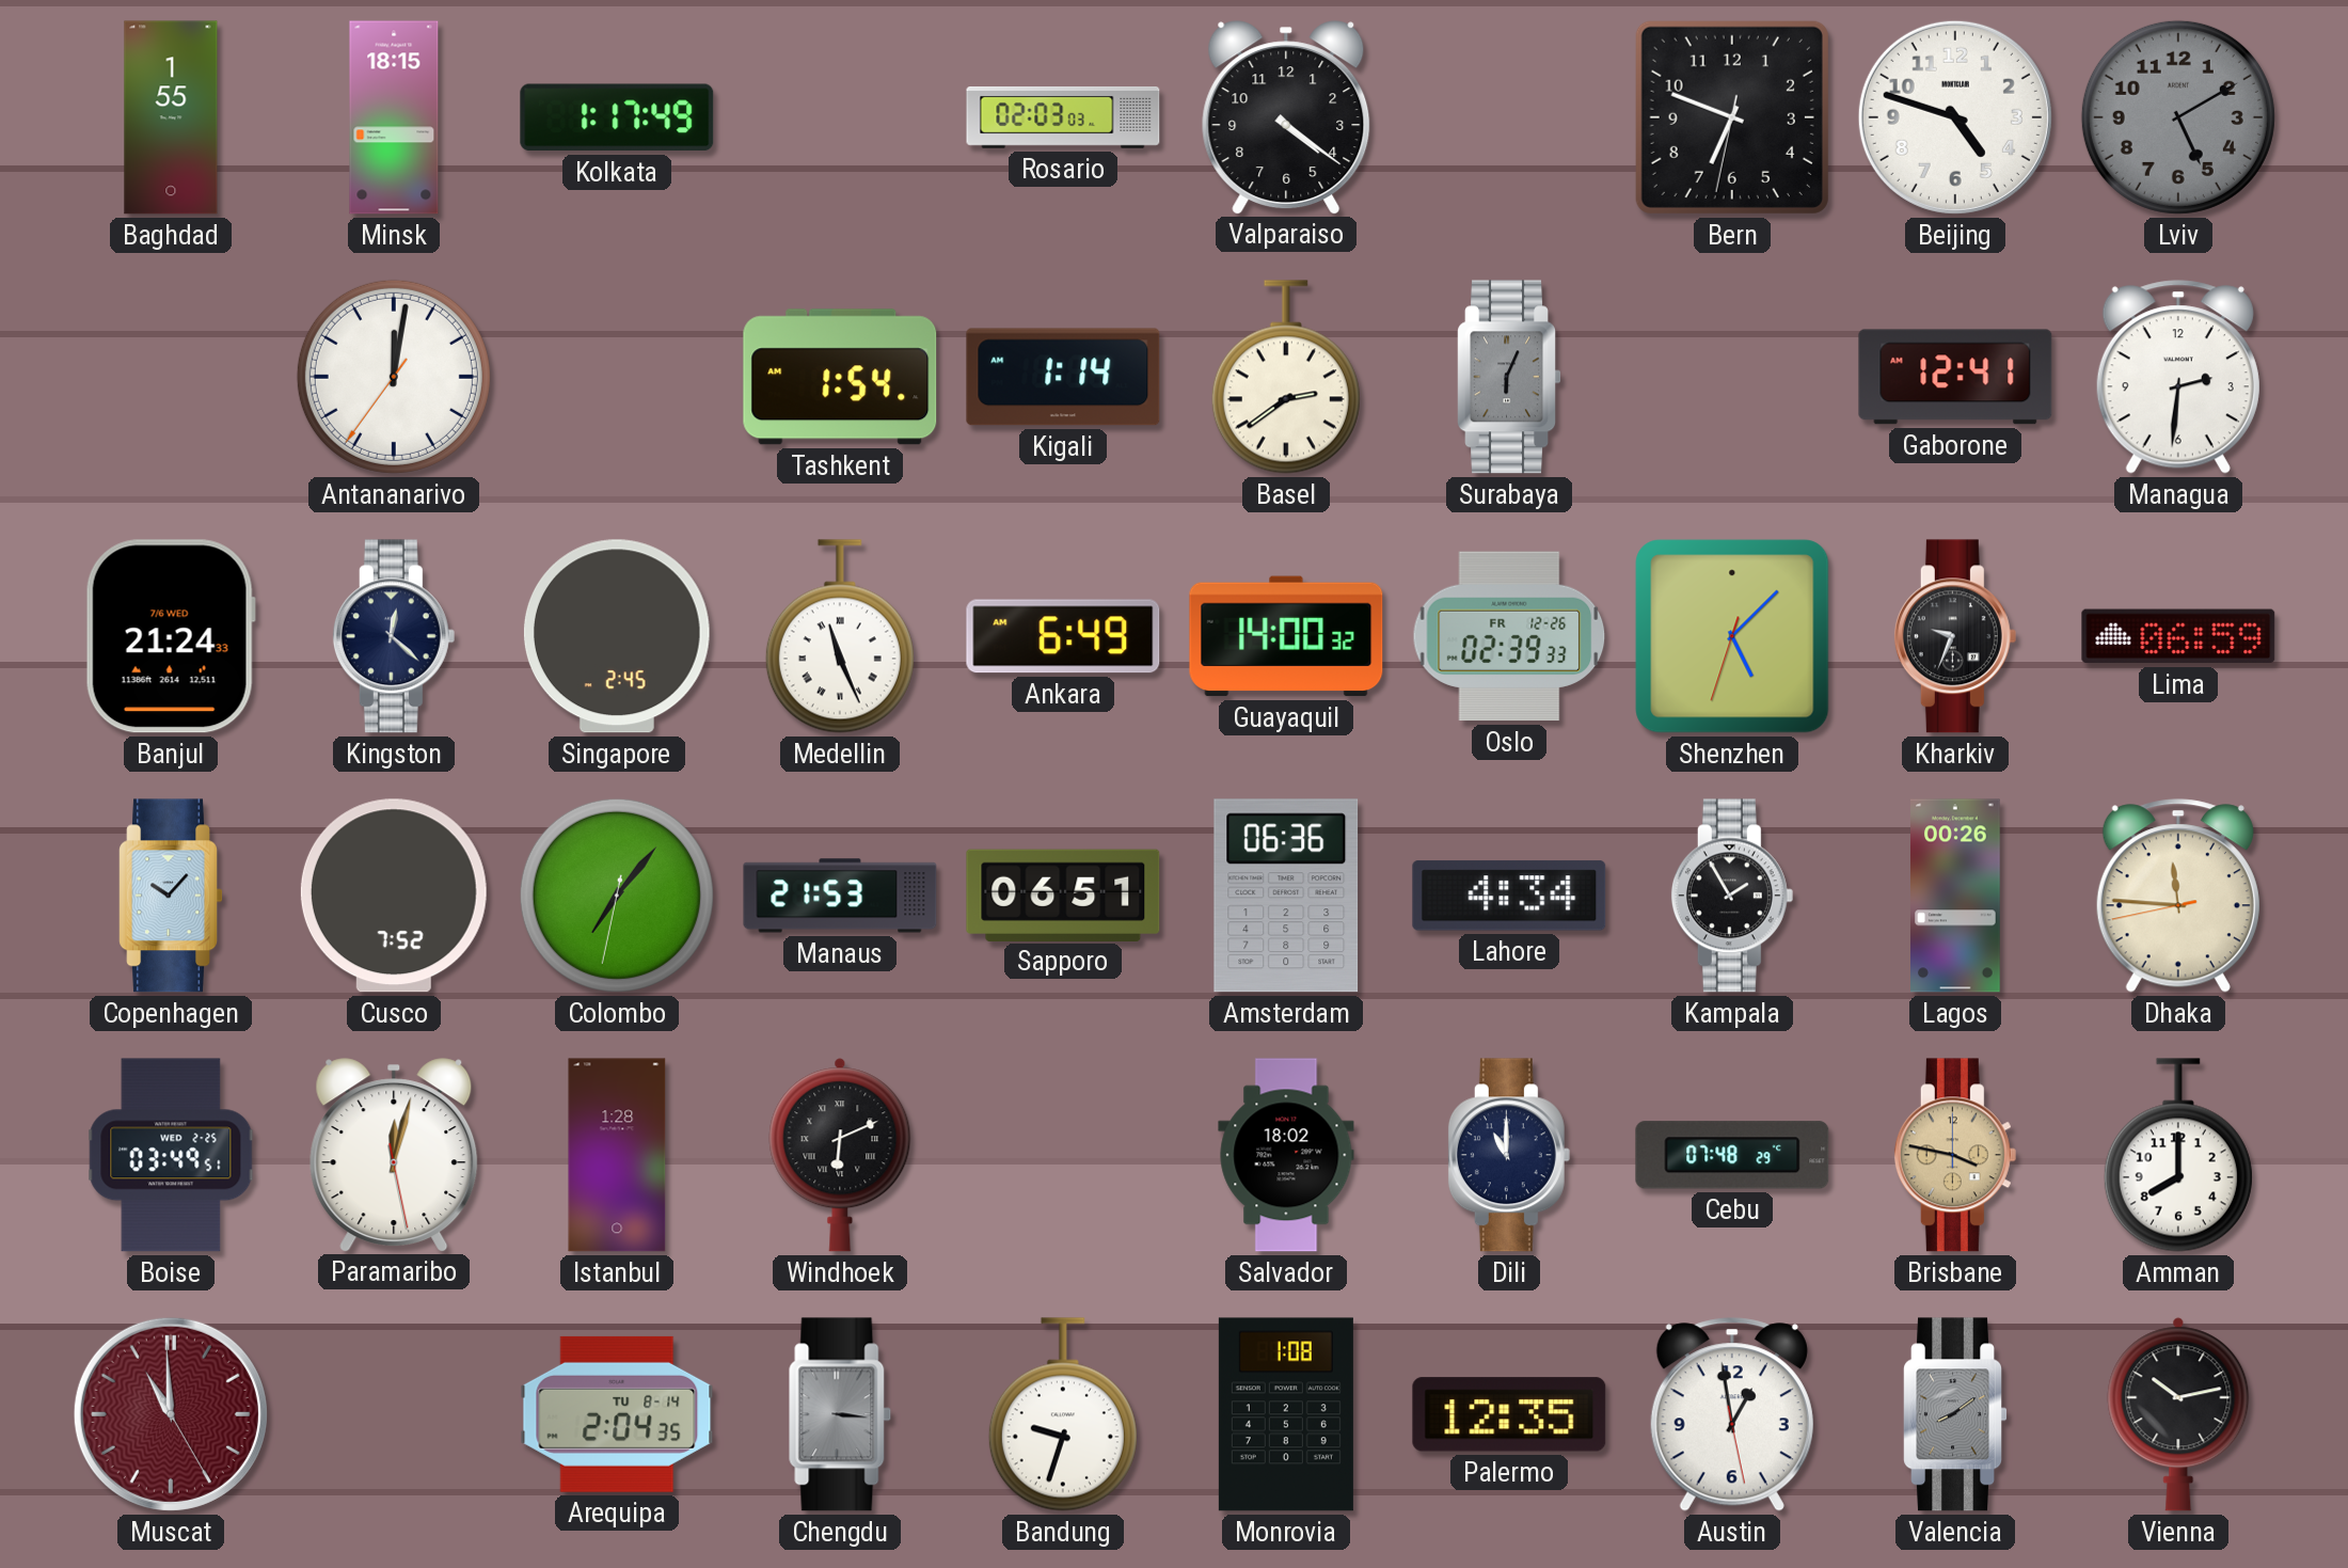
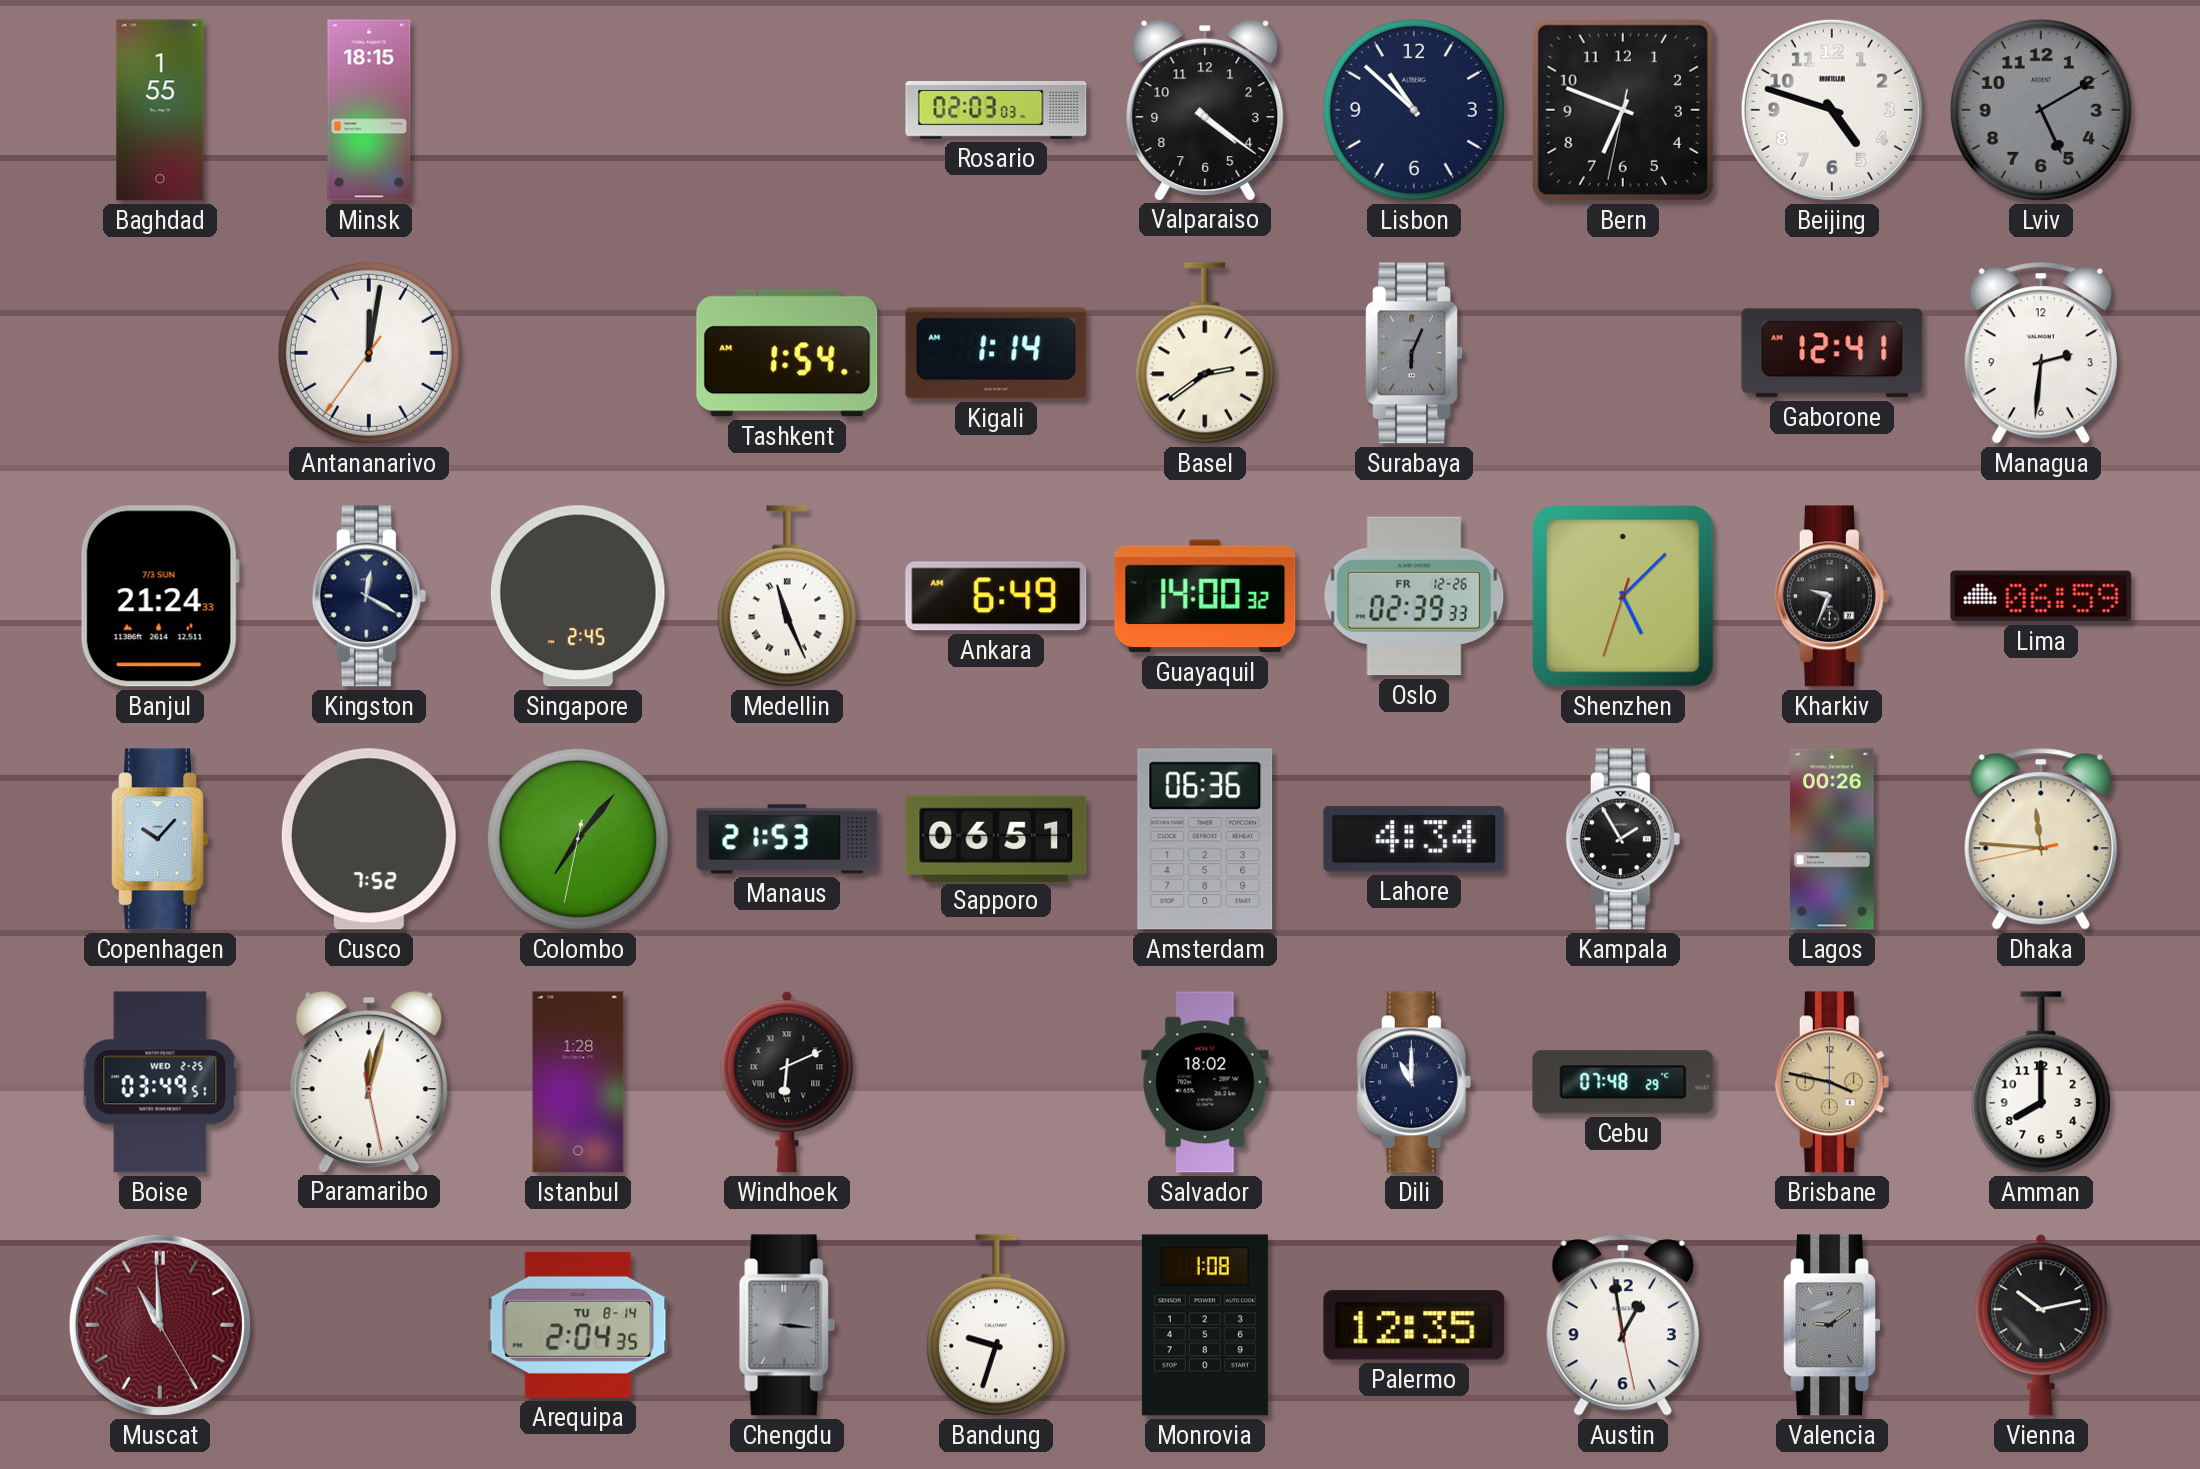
Kolkata: 1:17 -> none
Lisbon: none -> 10:52
Banjul date: 7/6 WED -> 7/3 SUN
Kingston: 12:22 -> 12:20
Valencia: 8:09 -> 9:09
